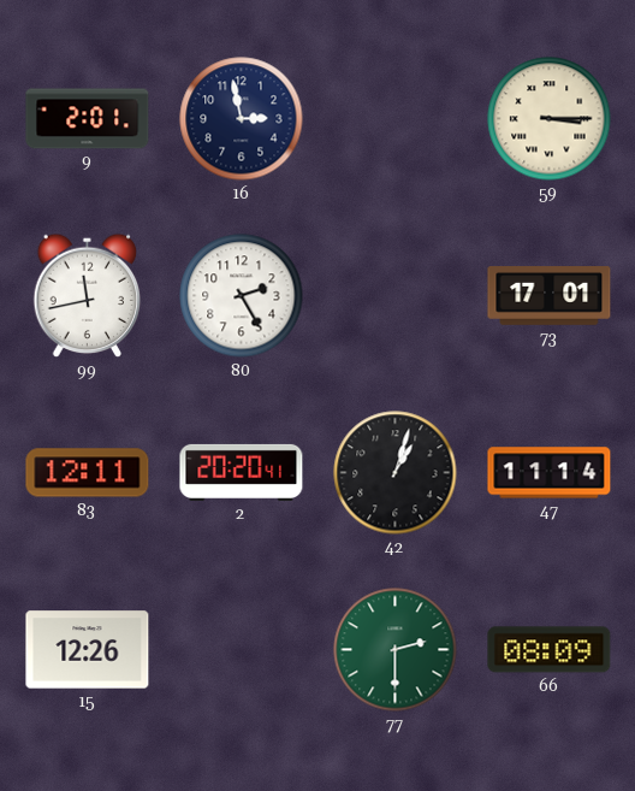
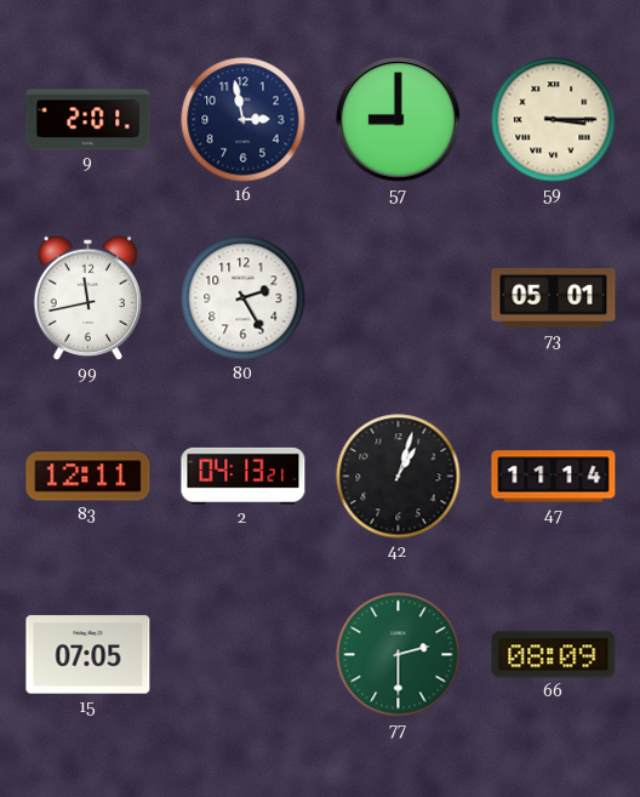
57: none -> 9:00
73: 17:01 -> 05:01
2: 20:20 -> 04:13
15: 12:26 -> 07:05
